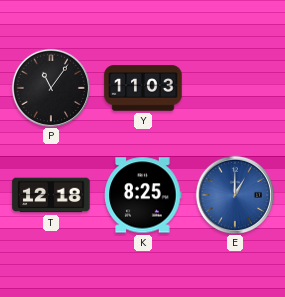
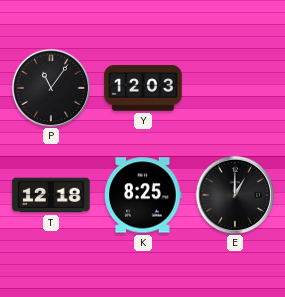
Y: 11:03 -> 12:03
E dial: blue -> black
